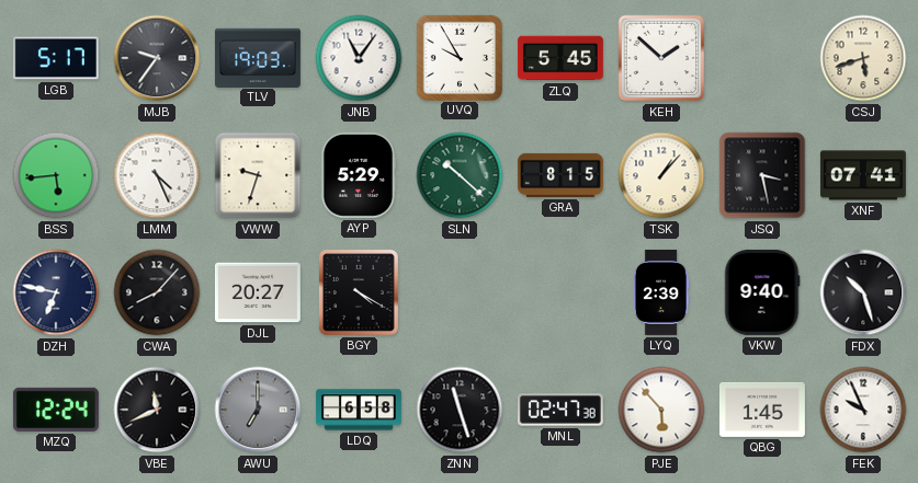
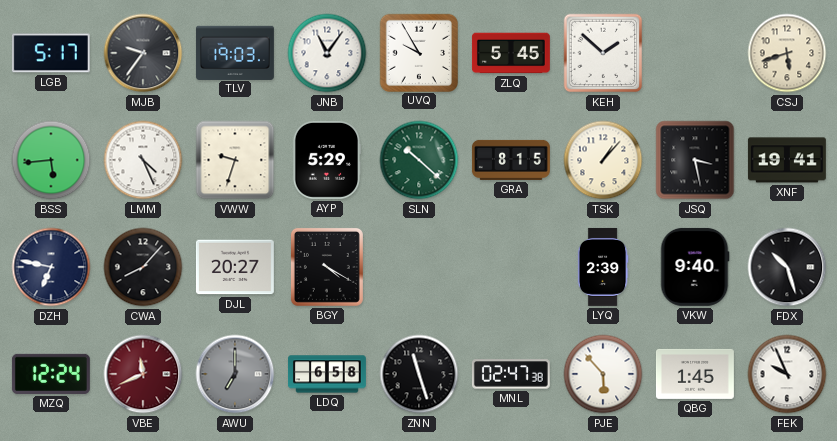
XNF: 07:41 -> 19:41
VBE dial: black -> burgundy
